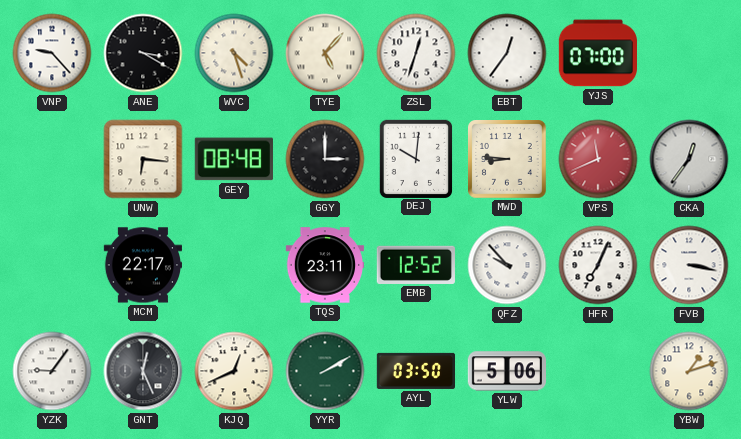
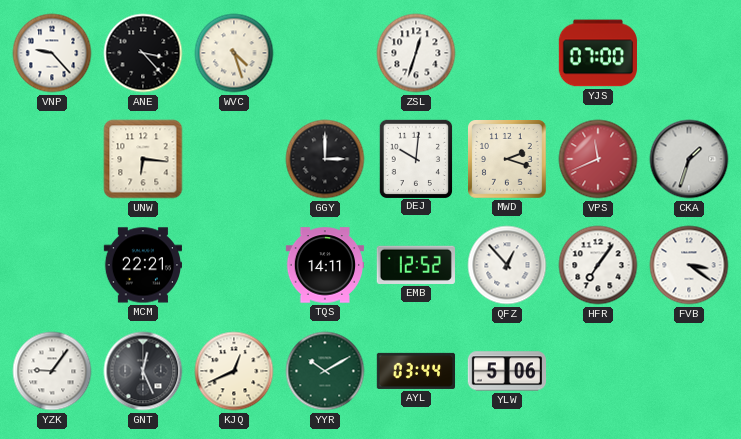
ANE: 3:20 -> 3:23
TYE: 5:07 -> none
EBT: 12:36 -> none
GEY: 08:48 -> none
MWD: 8:46 -> 2:18
CKA: 12:36 -> 1:33
MCM: 22:17 -> 22:21
TQS: 23:11 -> 14:11
QFZ: 9:53 -> 12:53
HFR: 7:04 -> 7:06
FVB: 3:17 -> 3:21
YYR: 2:10 -> 10:10
AYL: 03:50 -> 03:44
YBW: 1:12 -> none
